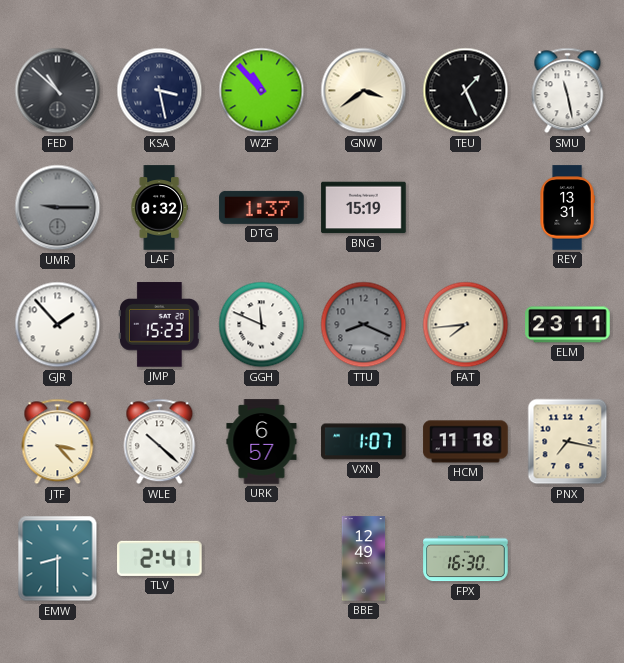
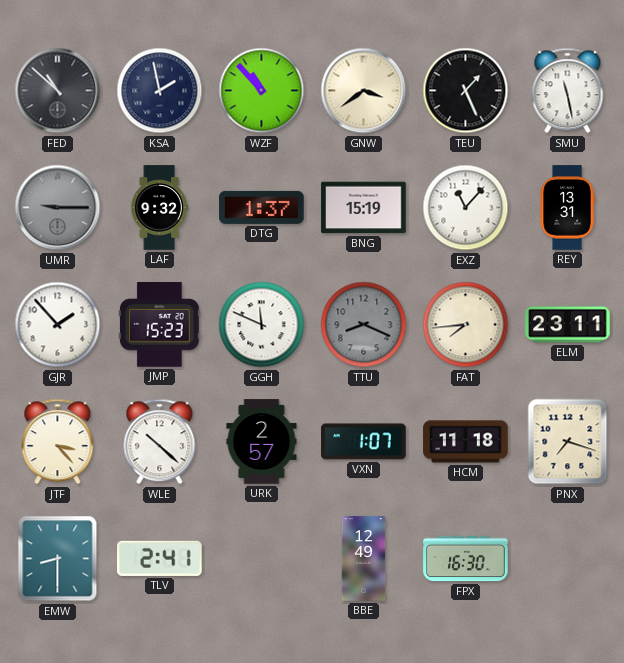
KSA: 3:28 -> 1:58
LAF: 0:32 -> 9:32
EXZ: none -> 11:07
URK: 6:57 -> 2:57
PNX: 7:17 -> 7:18
